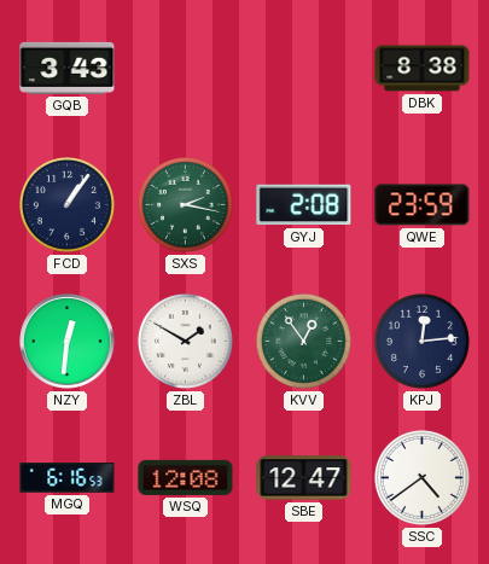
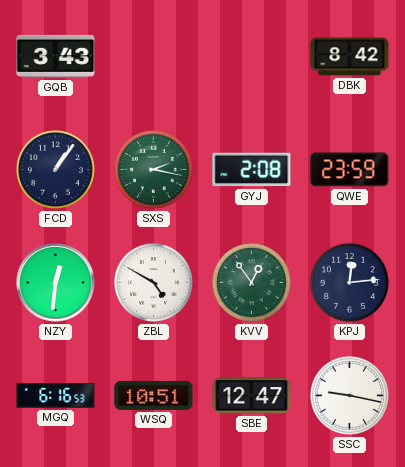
DBK: 8:38 -> 8:42
ZBL: 1:50 -> 4:50
WSQ: 12:08 -> 10:51
SSC: 4:39 -> 9:17
